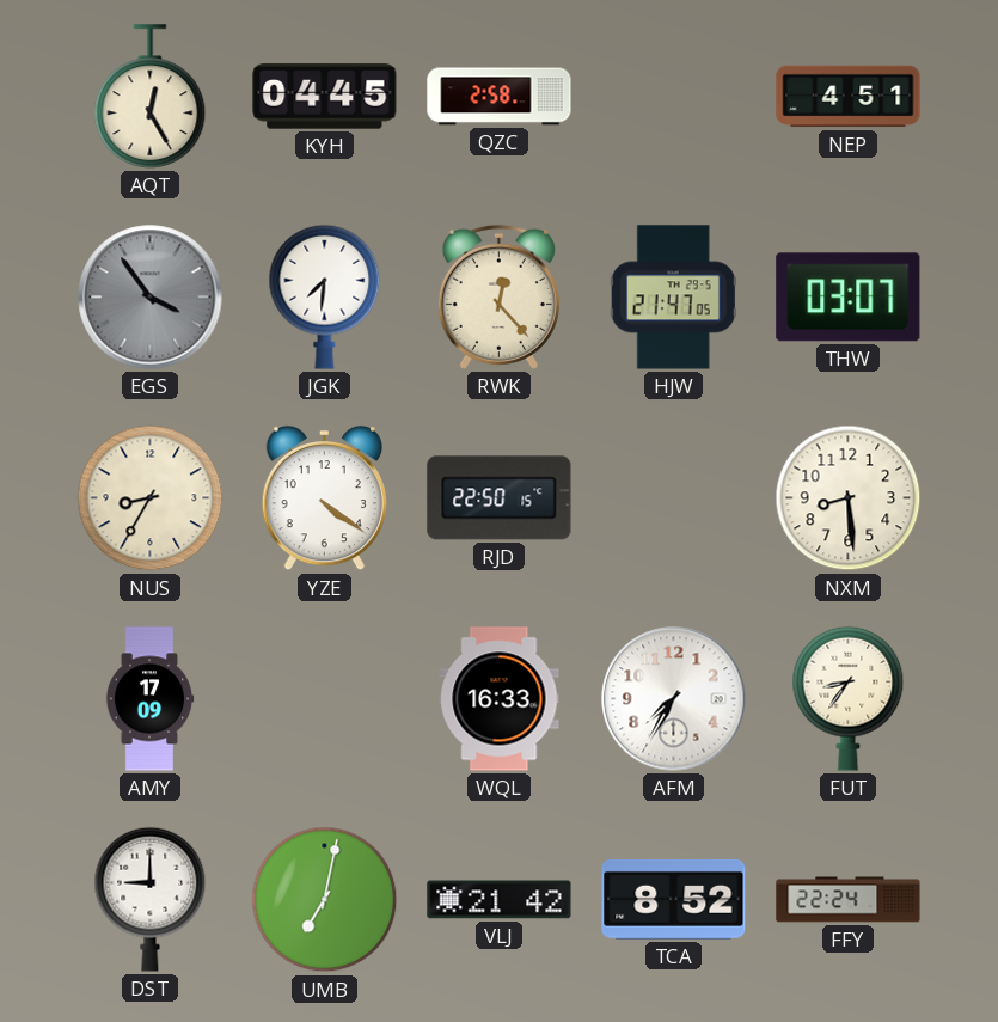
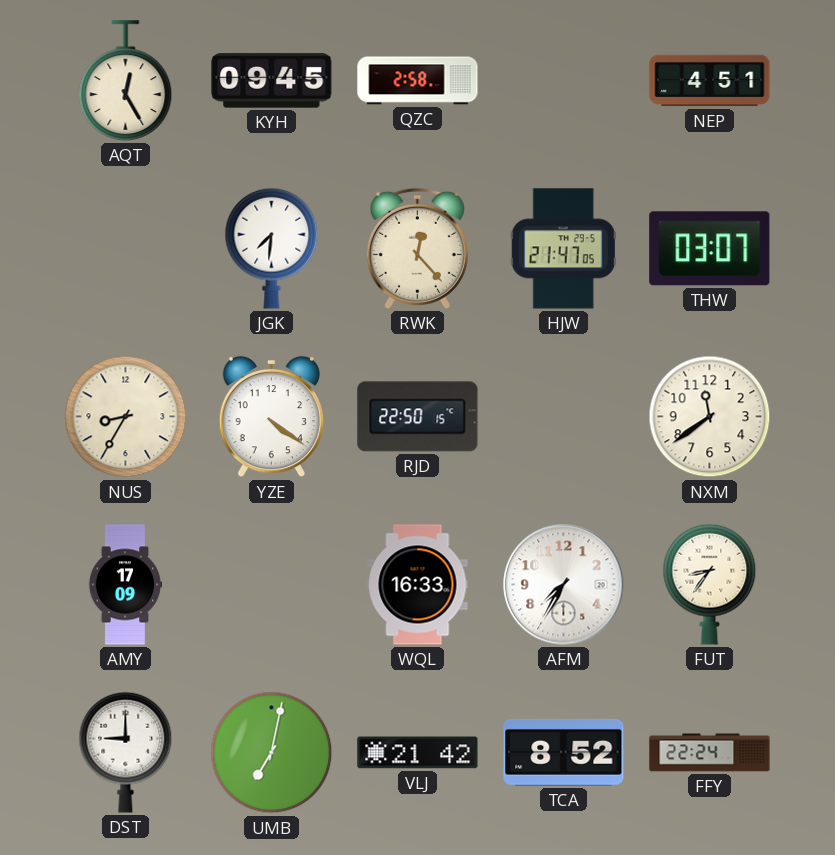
KYH: 04:45 -> 09:45
EGS: 3:54 -> none
NXM: 8:29 -> 11:39
